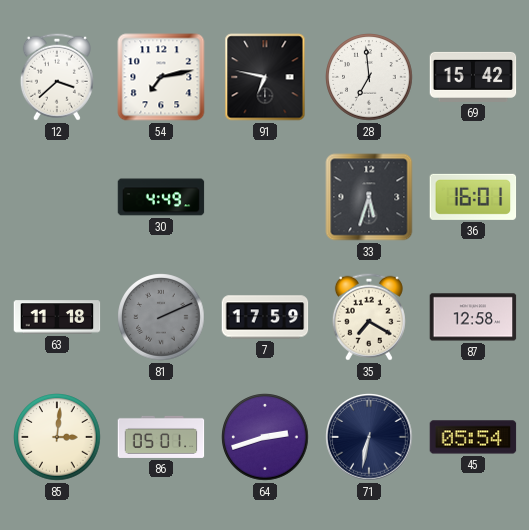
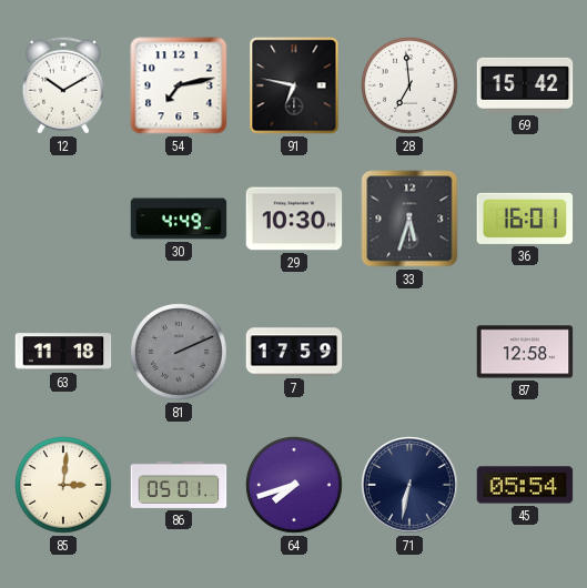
12: 3:38 -> 10:10
29: none -> 10:30
35: 7:20 -> none
64: 2:42 -> 7:42
